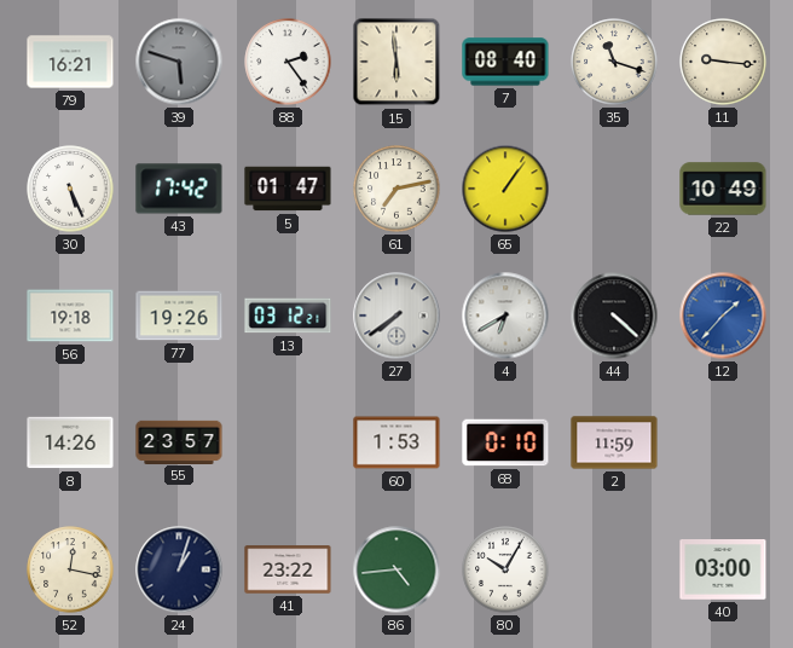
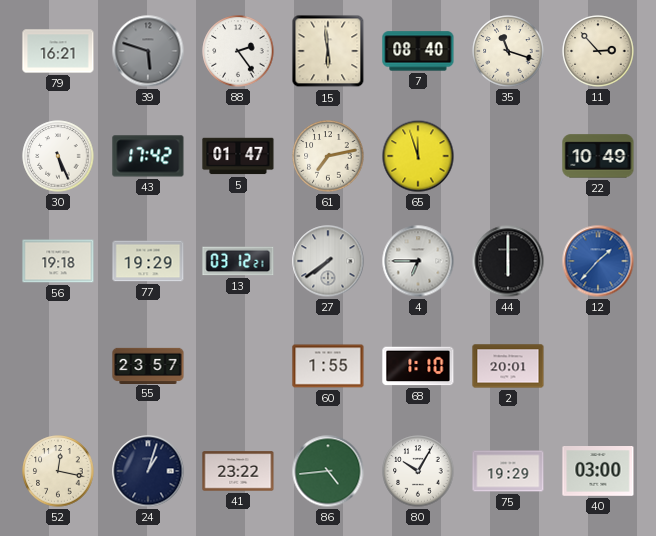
11: 9:16 -> 2:53
65: 1:06 -> 11:57
77: 19:26 -> 19:29
4: 6:40 -> 6:45
44: 4:22 -> 6:00
8: 14:26 -> none
60: 1:53 -> 1:55
68: 0:10 -> 1:10
2: 11:59 -> 20:01
75: none -> 19:29
